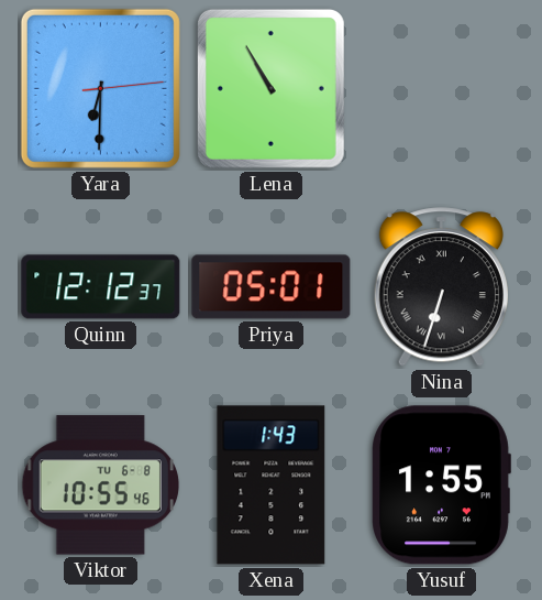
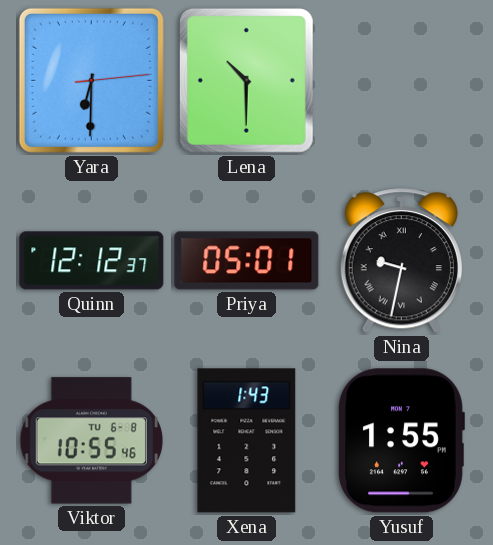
Lena: 10:55 -> 10:30
Nina: 6:33 -> 9:32
